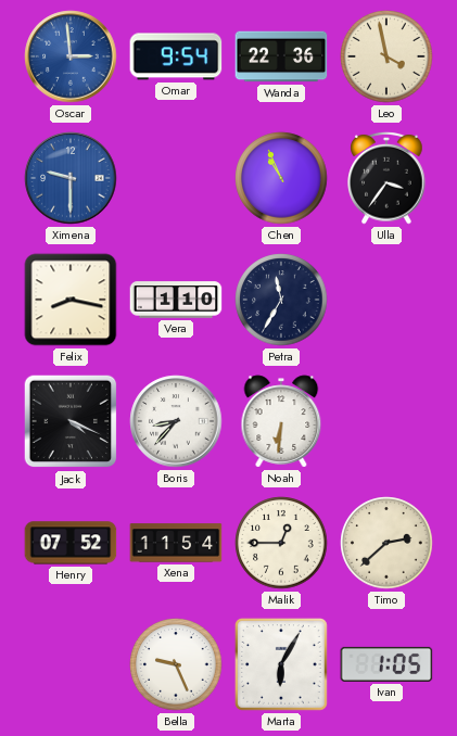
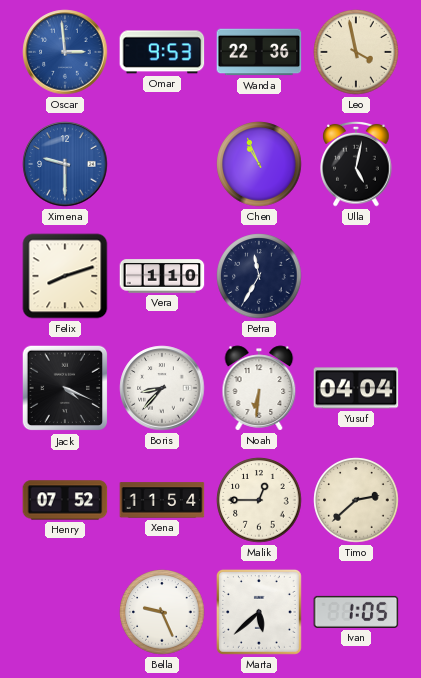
Omar: 9:54 -> 9:53
Ulla: 3:36 -> 5:02
Felix: 8:17 -> 8:12
Yusuf: none -> 04:04
Marta: 6:05 -> 5:38
